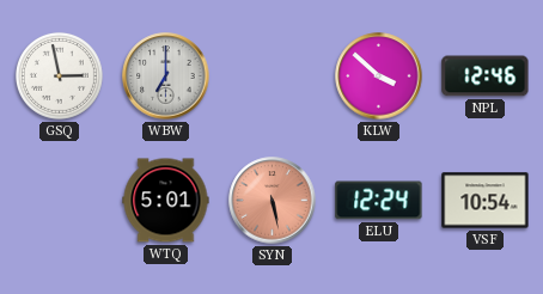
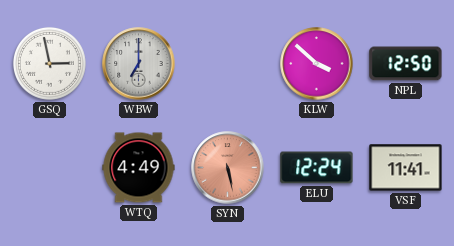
NPL: 12:46 -> 12:50
WTQ: 5:01 -> 4:49
VSF: 10:54 -> 11:41
